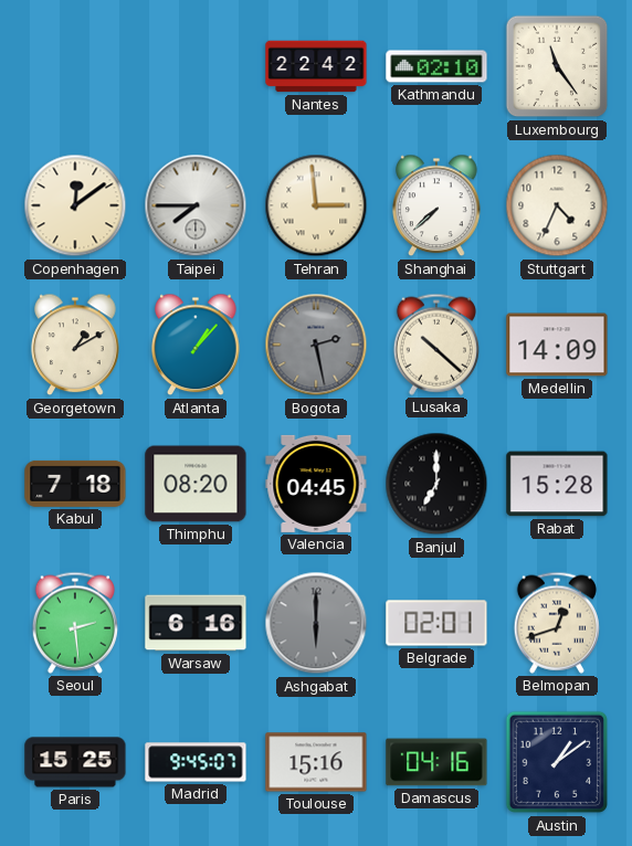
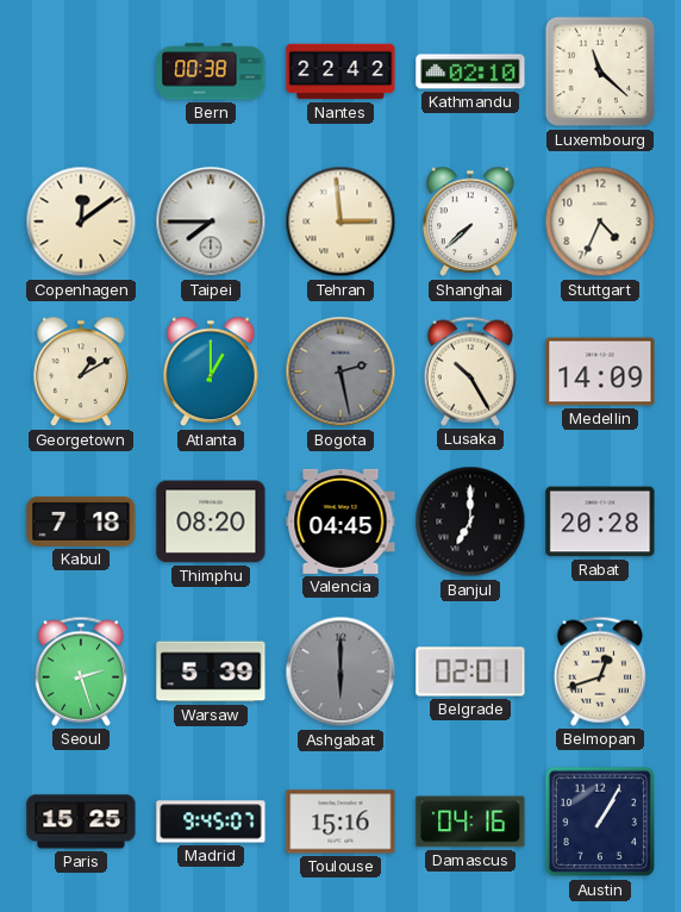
Bern: none -> 00:38
Luxembourg: 11:24 -> 11:22
Atlanta: 1:07 -> 1:00
Lusaka: 10:22 -> 10:25
Rabat: 15:28 -> 20:28
Seoul: 2:29 -> 2:27
Warsaw: 6:16 -> 5:39
Austin: 1:09 -> 1:05
